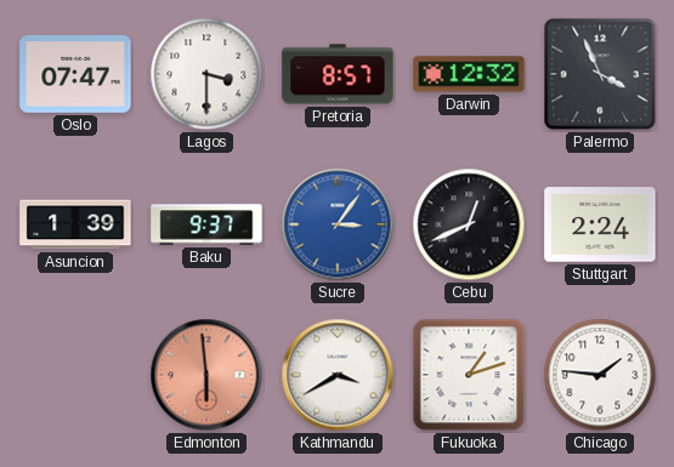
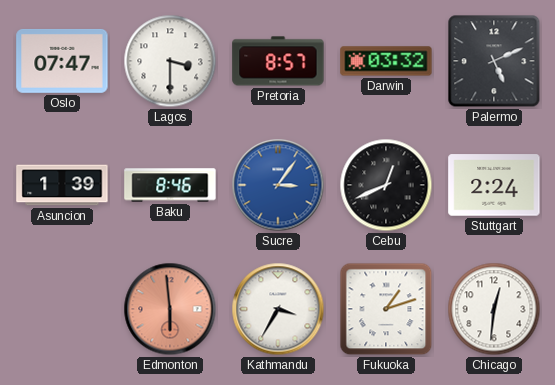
Darwin: 12:32 -> 03:32
Palermo: 3:56 -> 5:11
Baku: 9:37 -> 8:46
Kathmandu: 3:40 -> 3:35
Chicago: 1:46 -> 12:31
